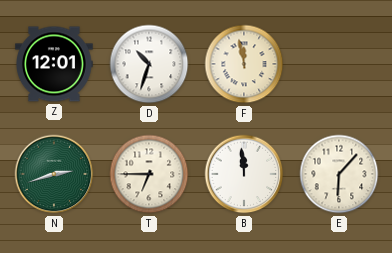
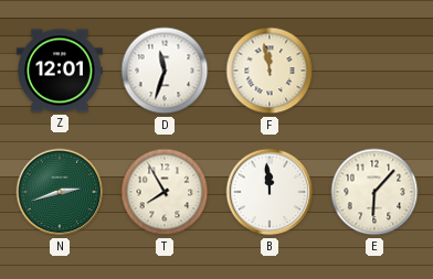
D: 10:33 -> 11:33
T: 6:45 -> 7:55
